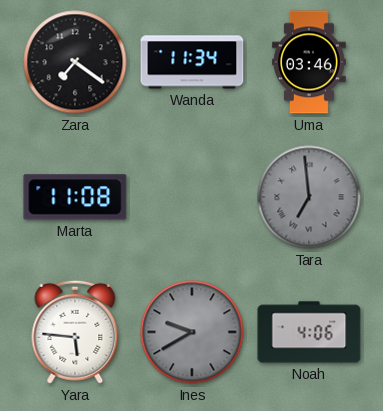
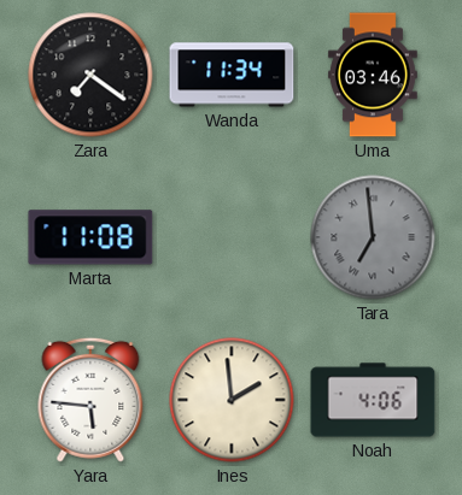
Ines: 9:40 -> 1:59
Ines dial: grey -> cream
